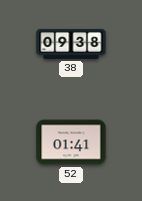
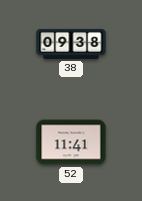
52: 01:41 -> 11:41
